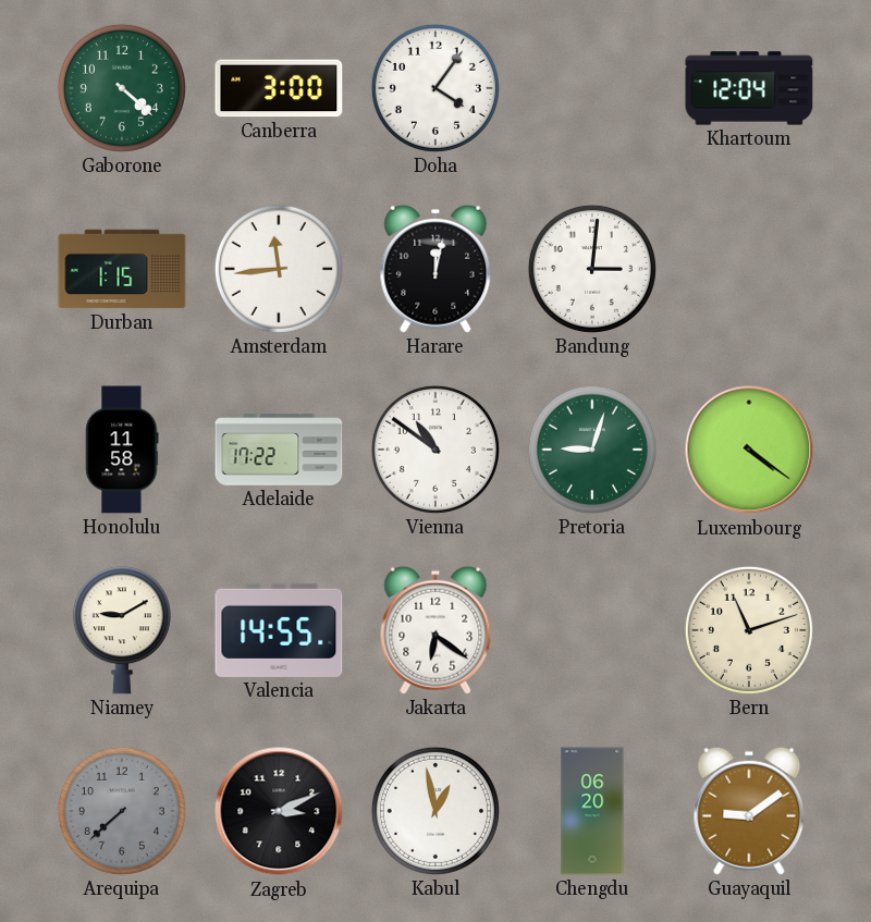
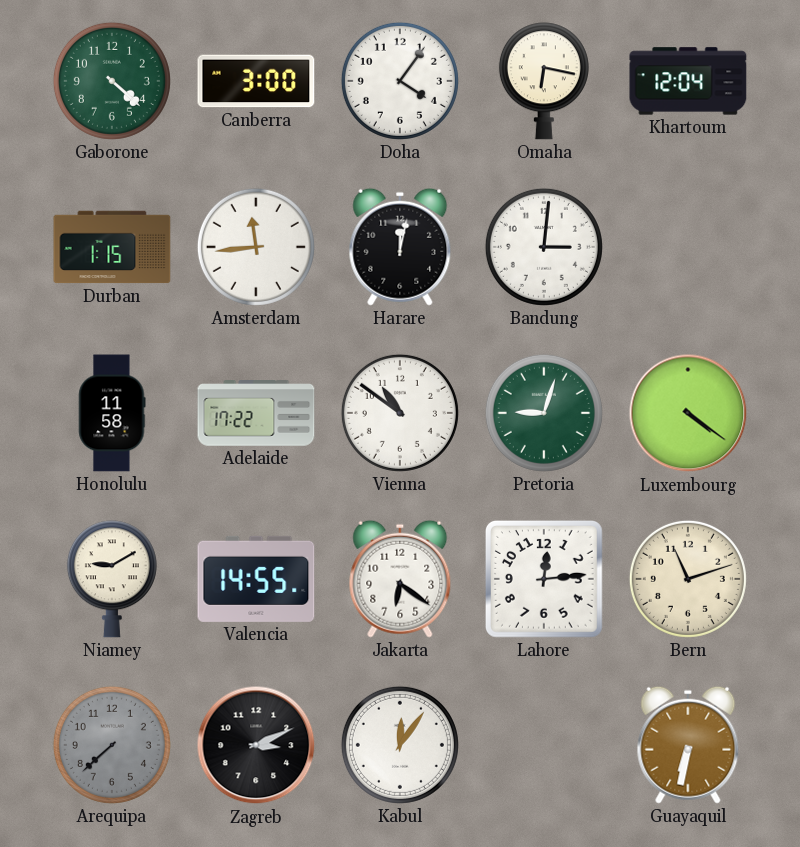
Omaha: none -> 6:17
Lahore: none -> 12:14
Kabul: 12:58 -> 12:06
Chengdu: 06:20 -> none
Guayaquil: 9:09 -> 6:32
